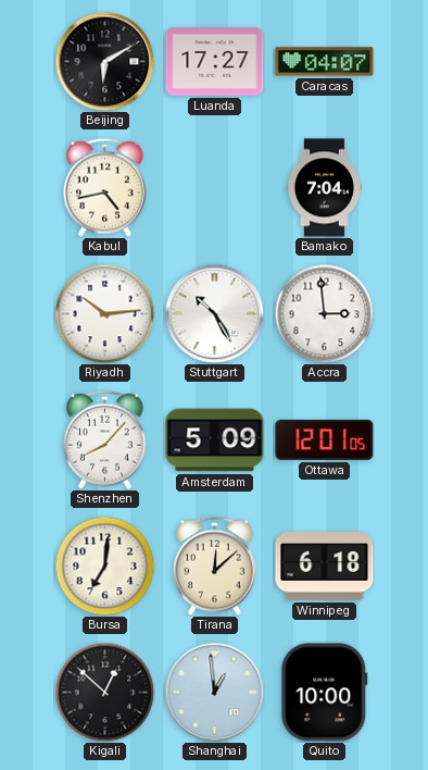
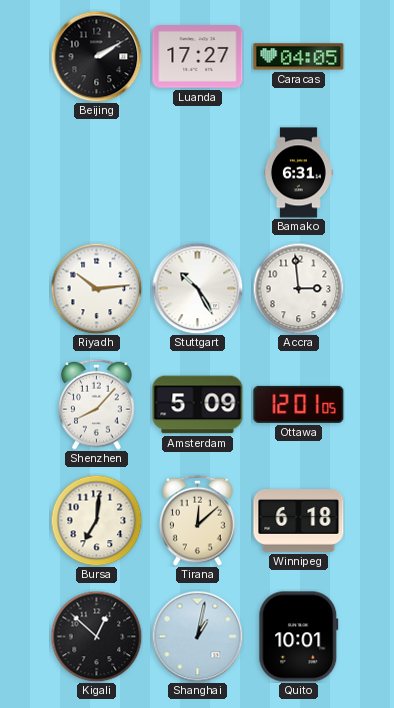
Beijing: 6:10 -> 2:10
Caracas: 04:07 -> 04:05
Kabul: 4:43 -> none
Bamako: 7:04 -> 6:31
Shanghai: 12:59 -> 1:02
Quito: 10:00 -> 10:01
